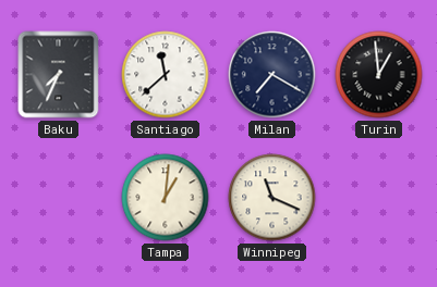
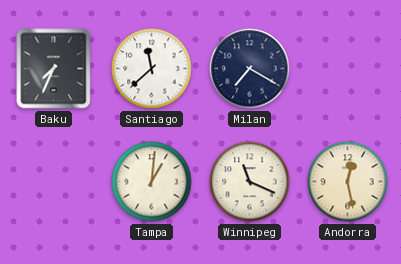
Turin: 12:59 -> none
Andorra: none -> 12:28
